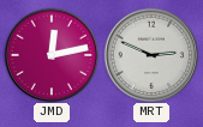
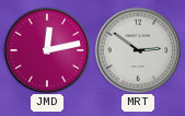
MRT: 2:49 -> 2:51
